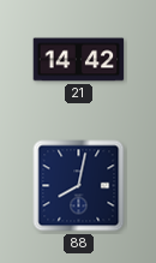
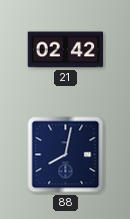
21: 14:42 -> 02:42
